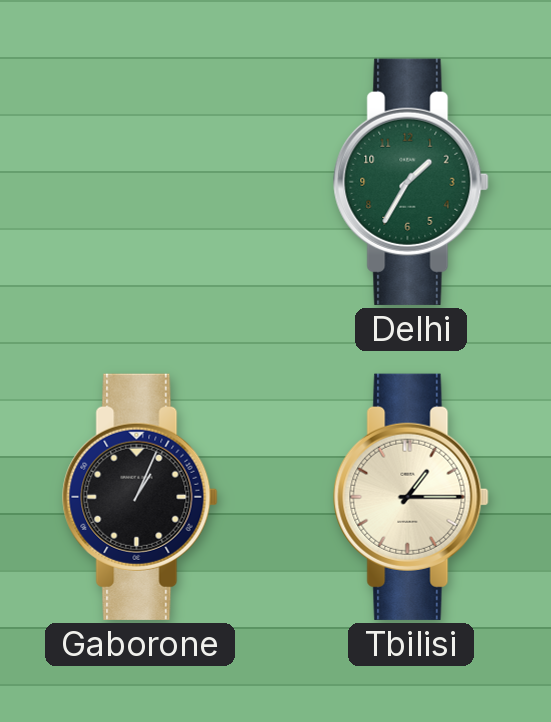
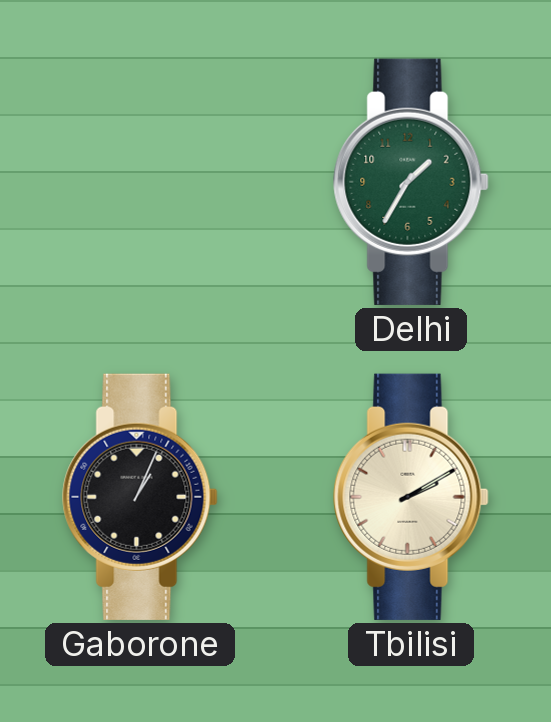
Tbilisi: 1:15 -> 2:10
